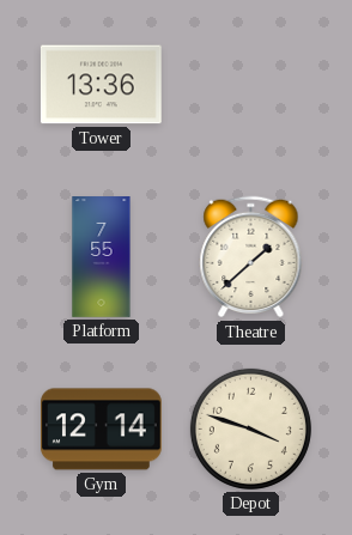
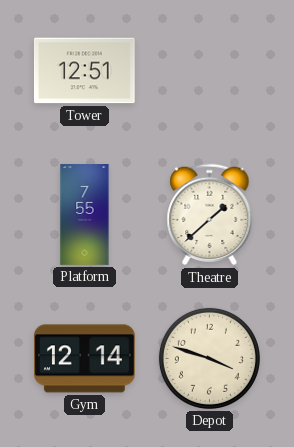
Tower: 13:36 -> 12:51
